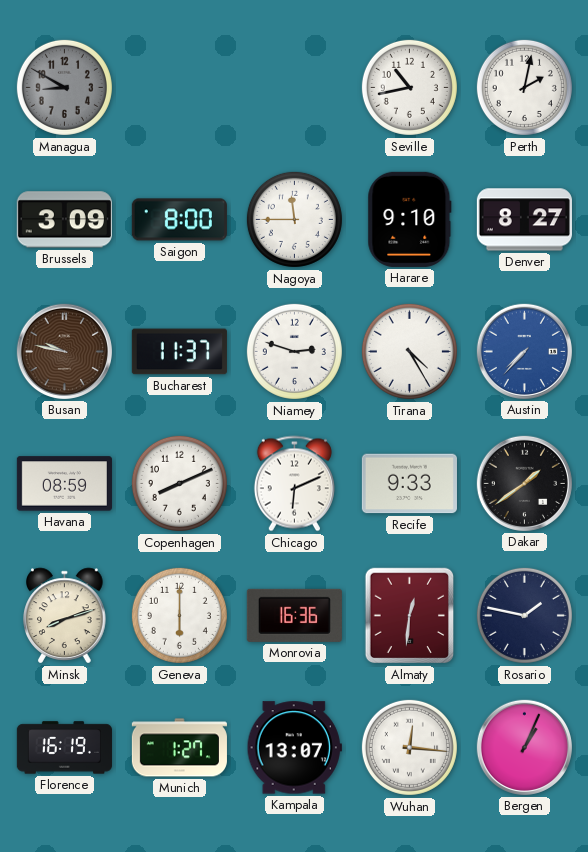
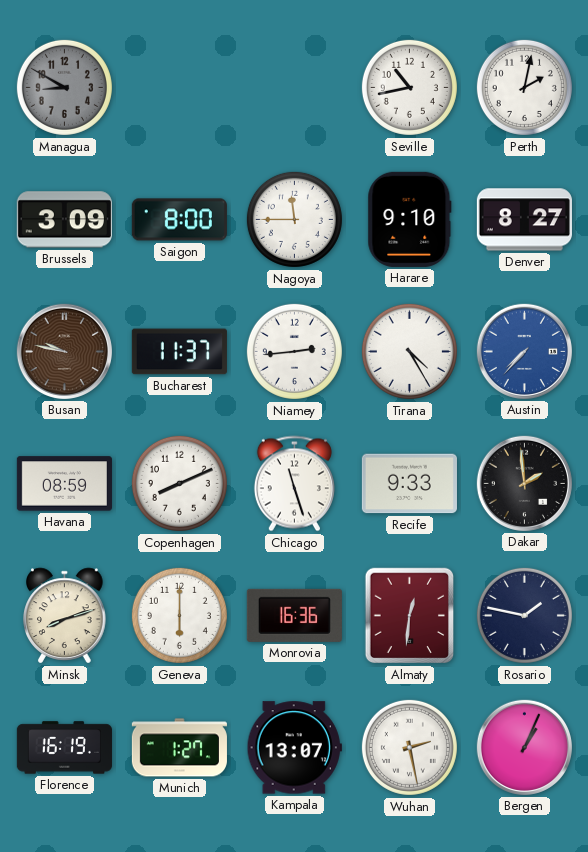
Niamey: 2:48 -> 2:44
Chicago: 6:11 -> 11:27
Dakar: 1:39 -> 1:59
Wuhan: 12:16 -> 2:28
